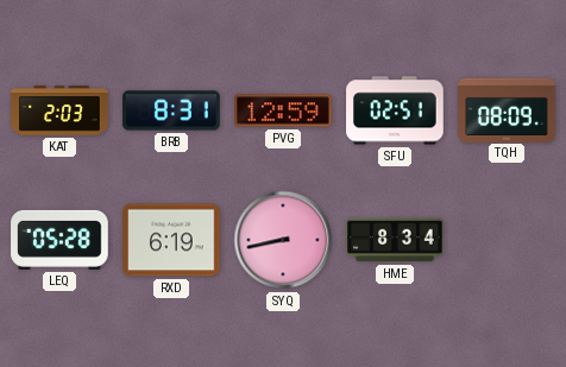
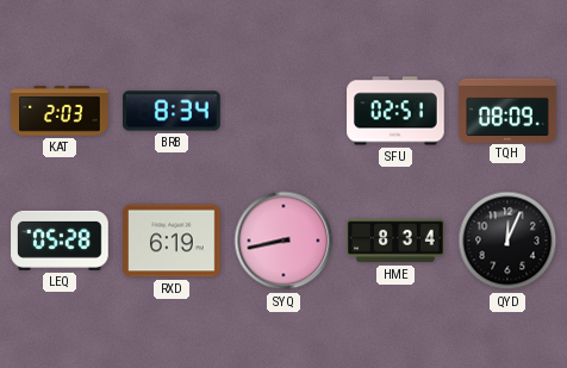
BRB: 8:31 -> 8:34
PVG: 12:59 -> none
QYD: none -> 12:04
